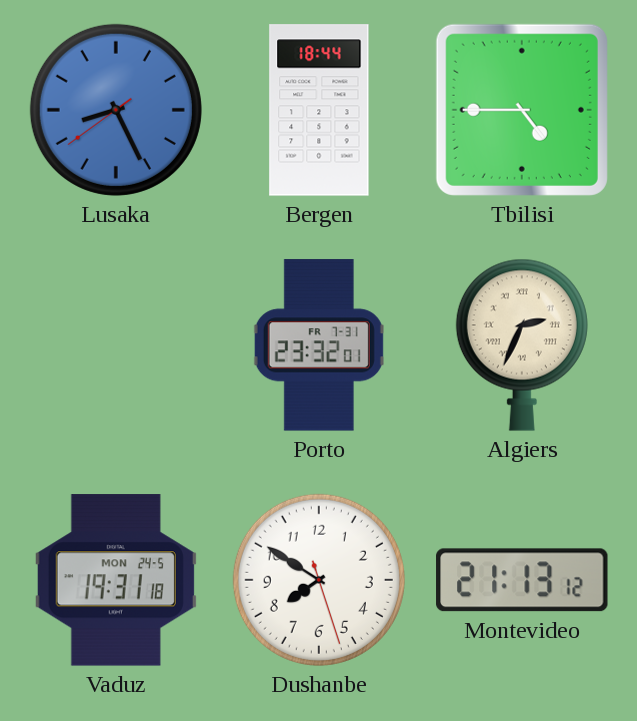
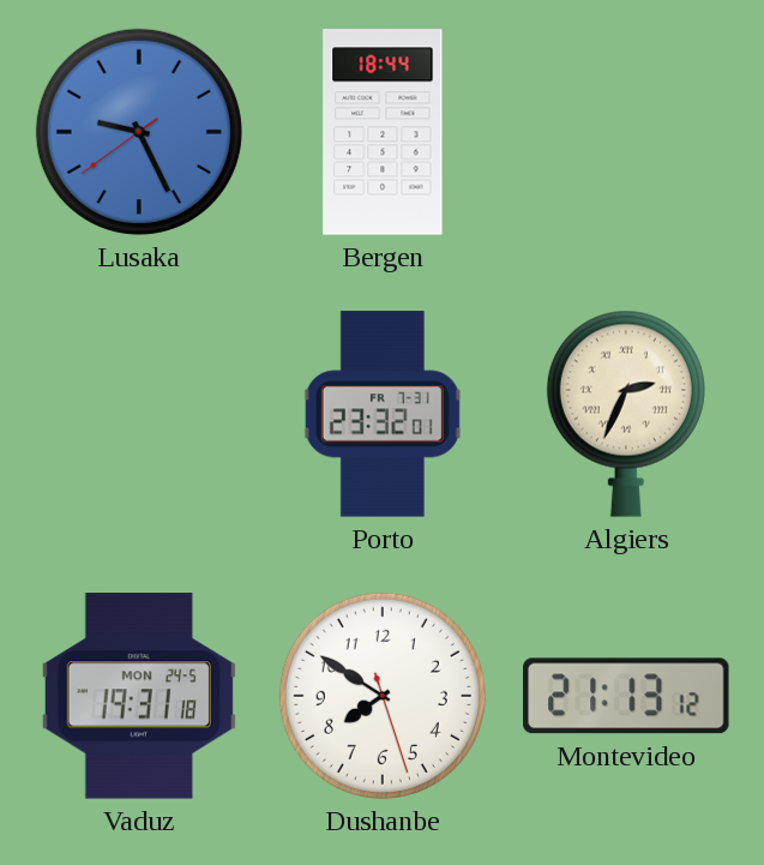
Lusaka: 8:25 -> 9:25
Tbilisi: 4:45 -> none
